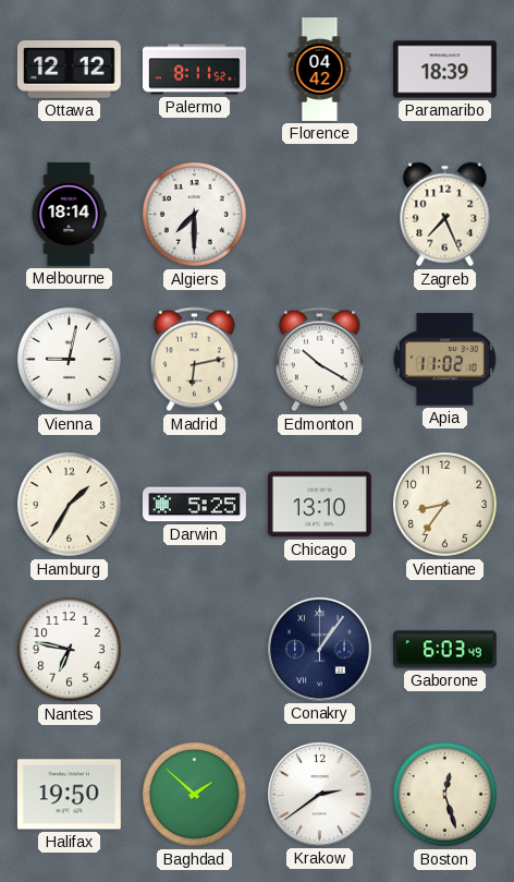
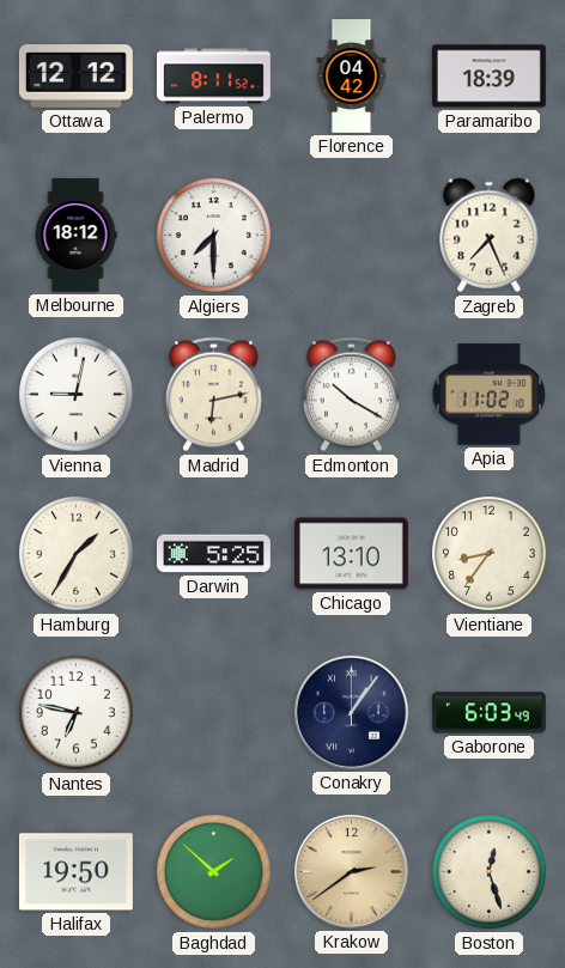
Melbourne: 18:14 -> 18:12
Krakow dial: white -> champagne
